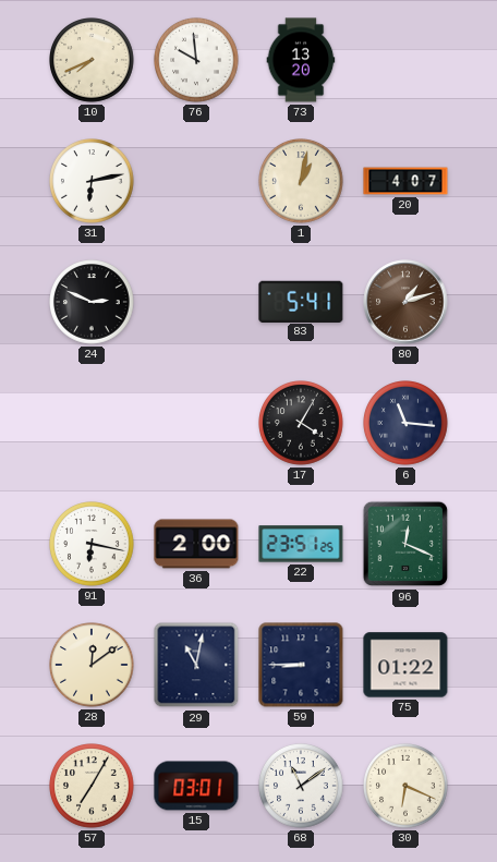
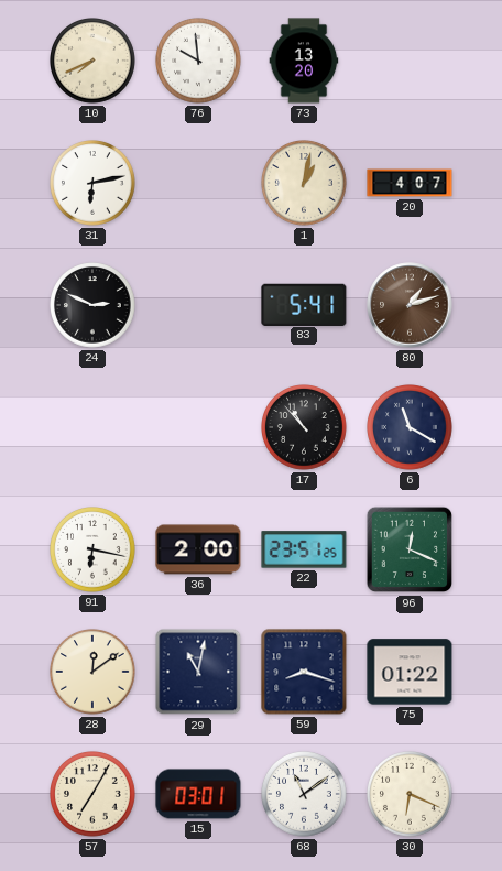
17: 4:05 -> 10:53
6: 11:16 -> 11:20
59: 8:45 -> 8:18
